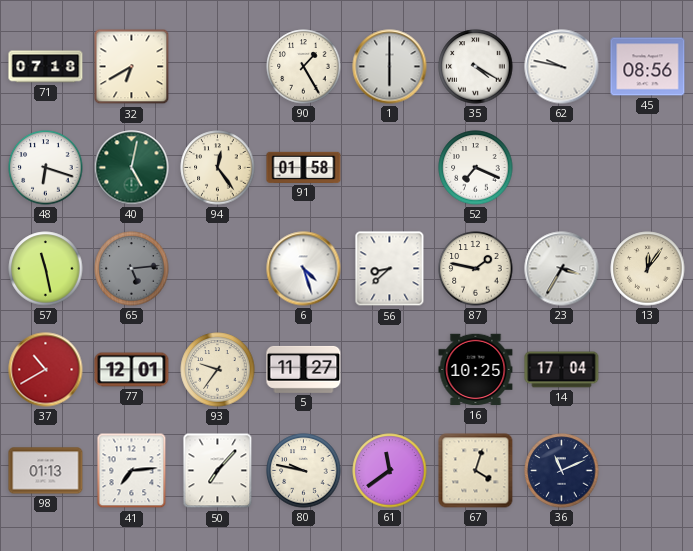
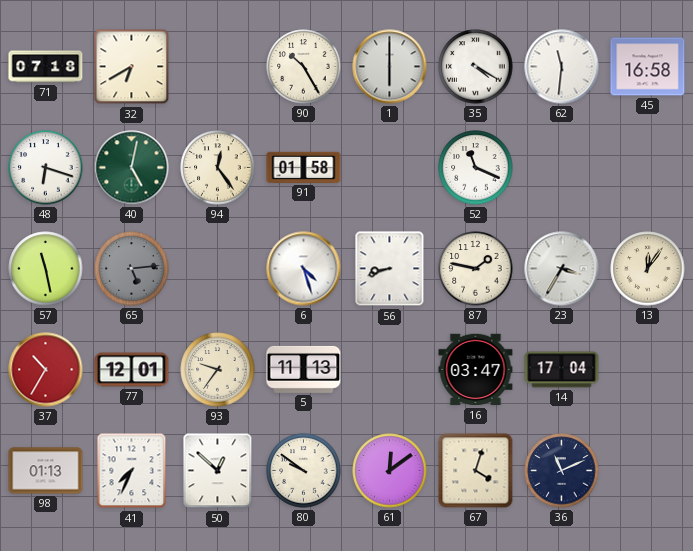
90: 1:25 -> 10:25
62: 9:47 -> 11:31
45: 08:56 -> 16:58
52: 7:19 -> 11:19
56: 8:38 -> 8:42
37: 10:40 -> 10:35
5: 11:27 -> 11:13
16: 10:25 -> 03:47
41: 7:14 -> 7:34
50: 7:07 -> 12:52
80: 9:47 -> 9:51
61: 11:39 -> 12:09
